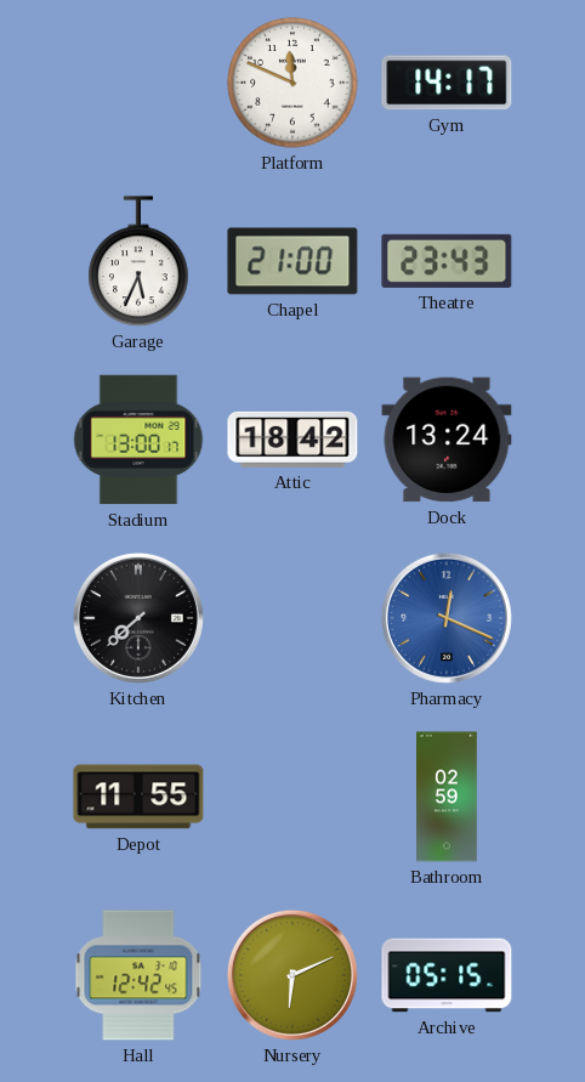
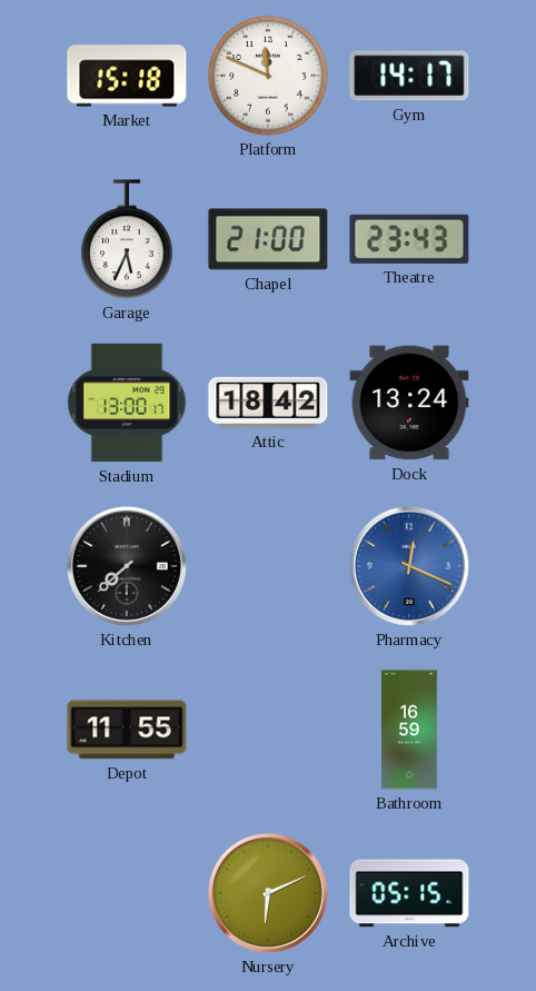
Market: none -> 15:18
Bathroom: 02:59 -> 16:59
Hall: 12:42 -> none
